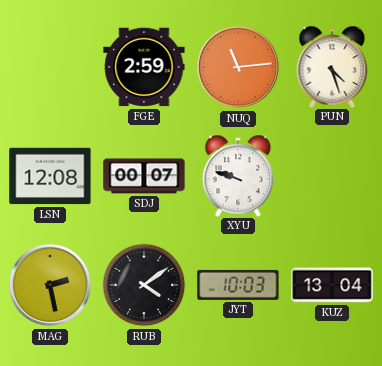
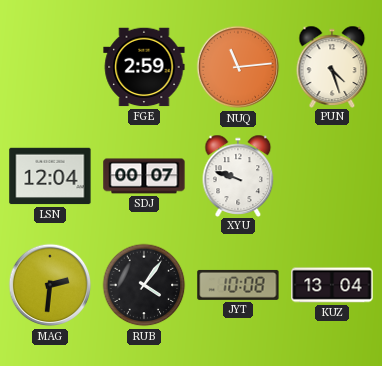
LSN: 12:08 -> 12:04
MAG: 2:28 -> 2:31
RUB: 4:09 -> 4:06
JYT: 10:03 -> 10:08
